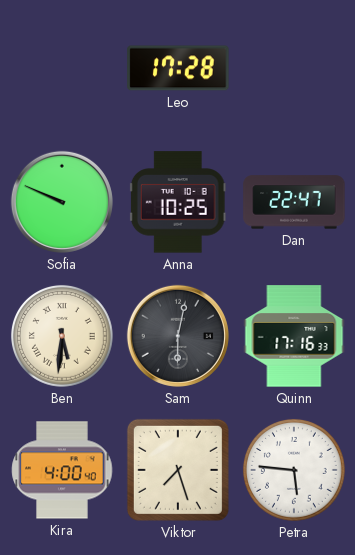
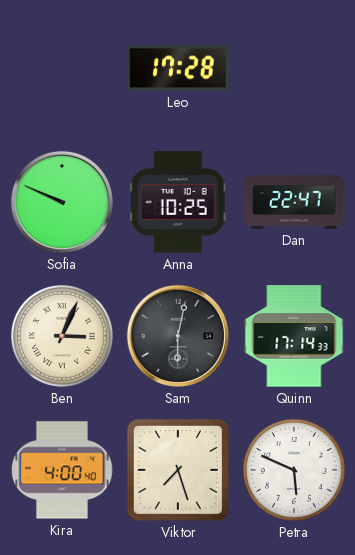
Ben: 5:31 -> 3:04
Quinn: 17:16 -> 17:14
Petra: 5:46 -> 5:49
